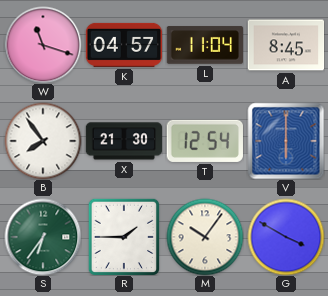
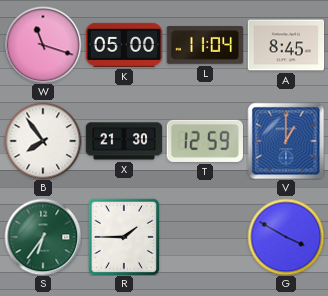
K: 04:57 -> 05:00
T: 12:54 -> 12:59
V: 6:00 -> 1:00
M: 10:06 -> none
